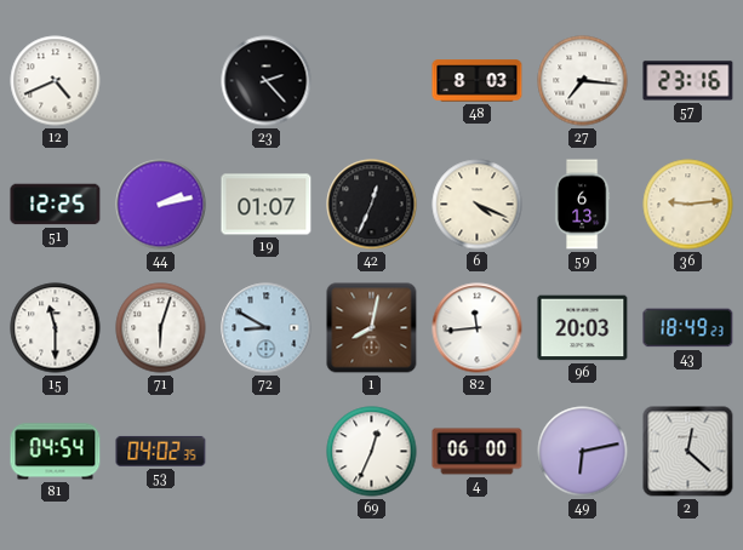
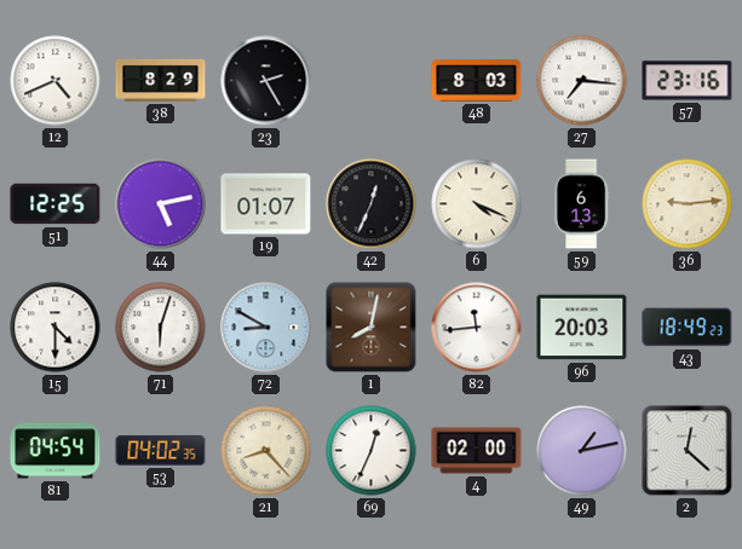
38: none -> 8:29
23: 2:23 -> 2:25
44: 2:13 -> 5:13
15: 11:30 -> 4:30
21: none -> 8:23
4: 06:00 -> 02:00
49: 6:13 -> 1:13
